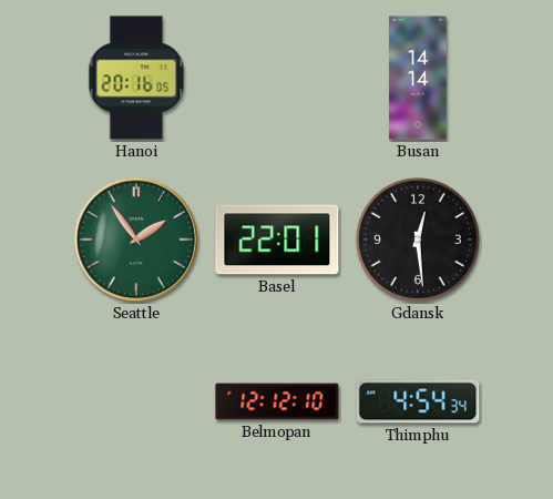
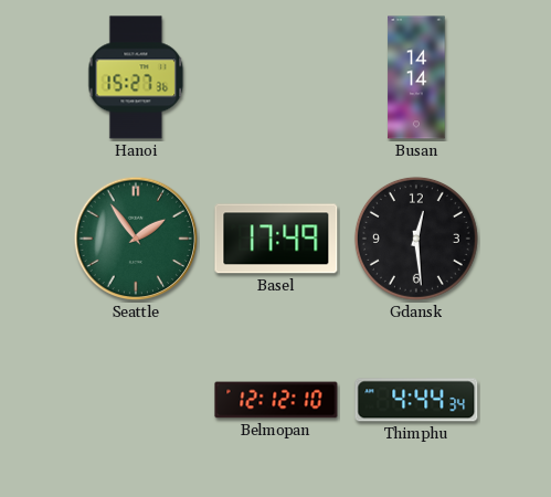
Hanoi: 20:16 -> 15:27
Basel: 22:01 -> 17:49
Thimphu: 4:54 -> 4:44
